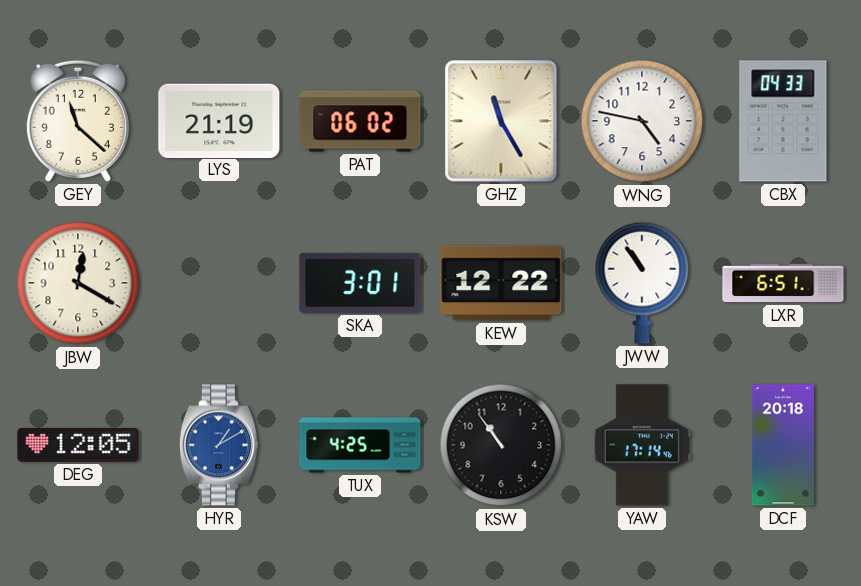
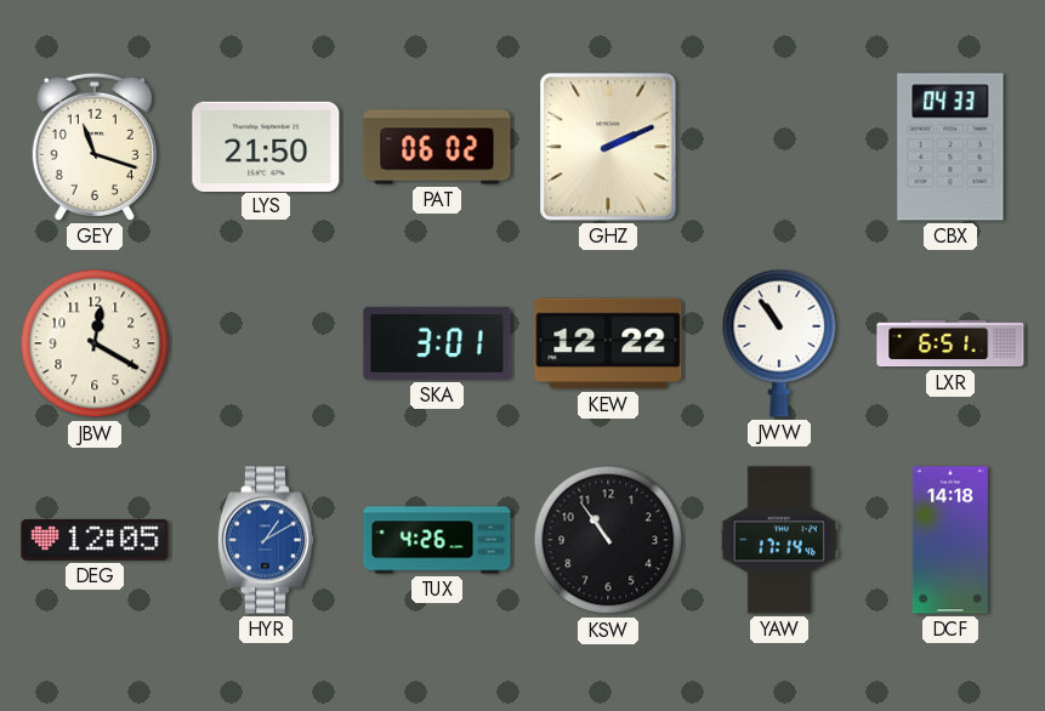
GEY: 11:22 -> 11:18
LYS: 21:19 -> 21:50
GHZ: 11:25 -> 2:11
WNG: 4:47 -> none
TUX: 4:25 -> 4:26
DCF: 20:18 -> 14:18
